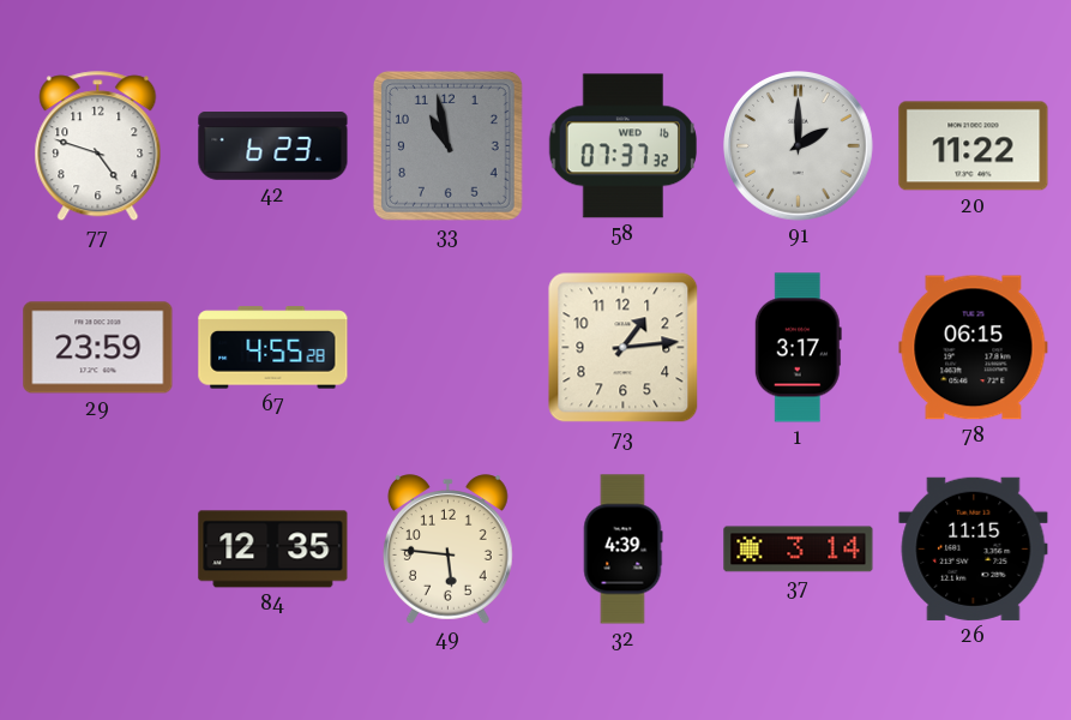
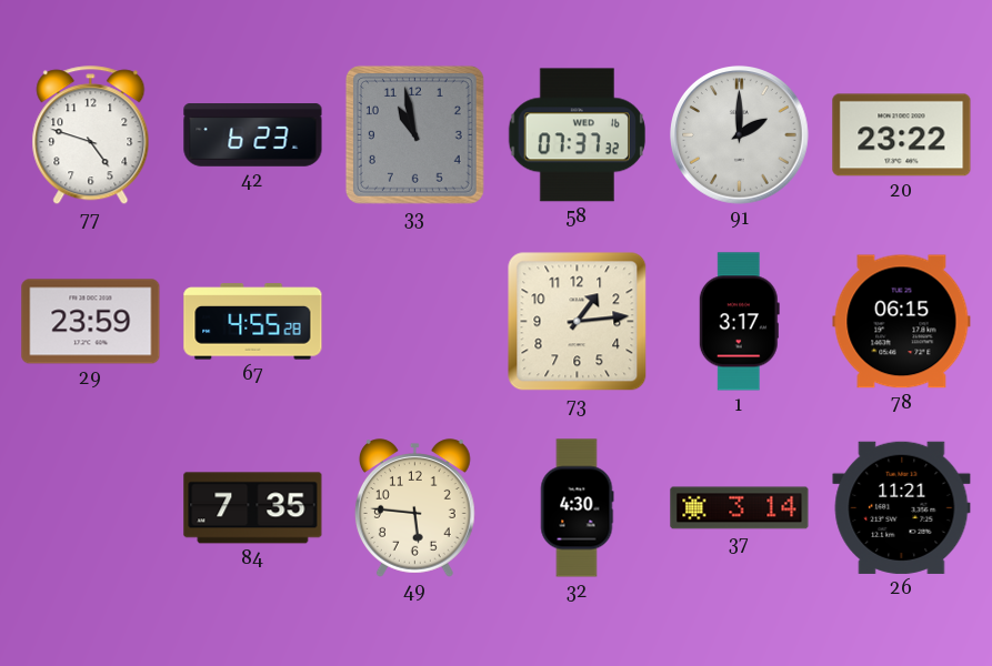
20: 11:22 -> 23:22
84: 12:35 -> 7:35
32: 4:39 -> 4:30
26: 11:15 -> 11:21
